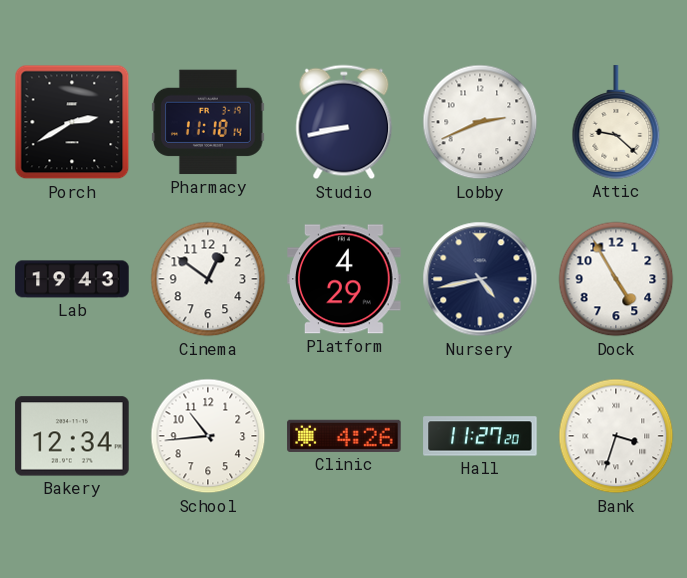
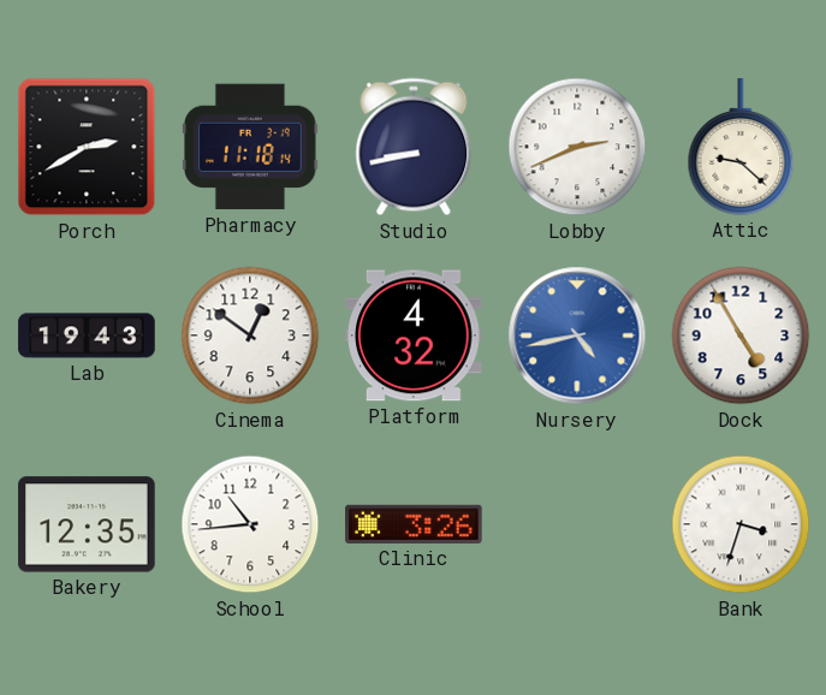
Platform: 4:29 -> 4:32
Nursery dial: navy -> blue
Bakery: 12:34 -> 12:35
Clinic: 4:26 -> 3:26
Hall: 11:27 -> none
